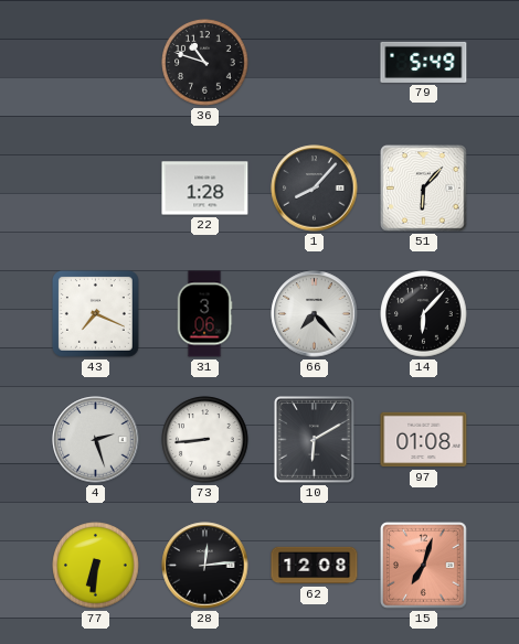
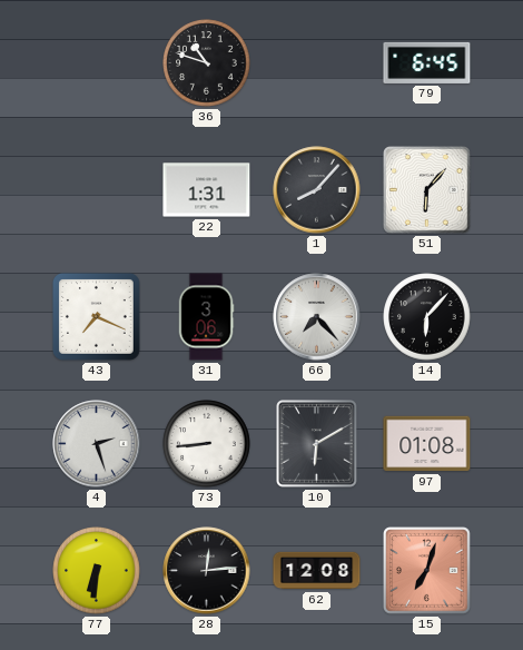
79: 5:49 -> 6:45
22: 1:28 -> 1:31
